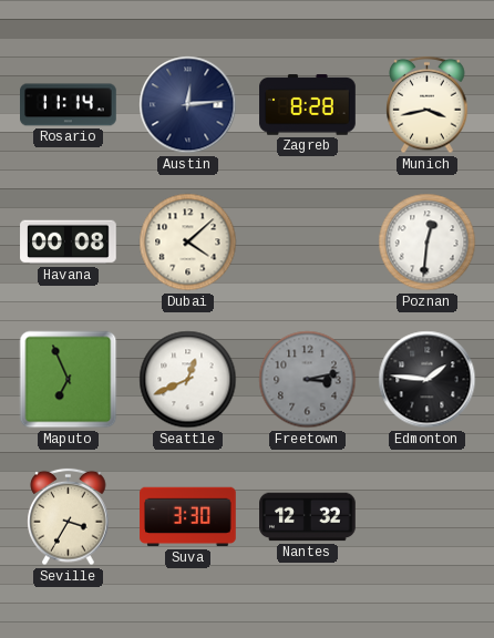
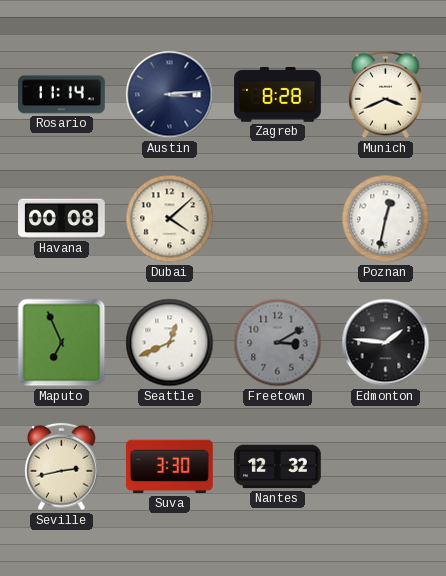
Austin: 12:14 -> 3:14
Munich: 3:43 -> 3:41
Poznan: 12:31 -> 12:32
Freetown: 3:13 -> 3:10
Seville: 3:35 -> 2:43
